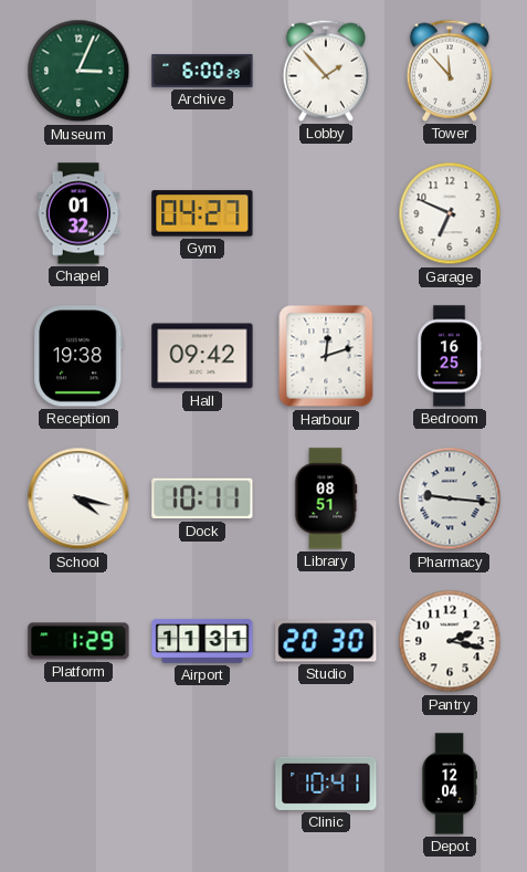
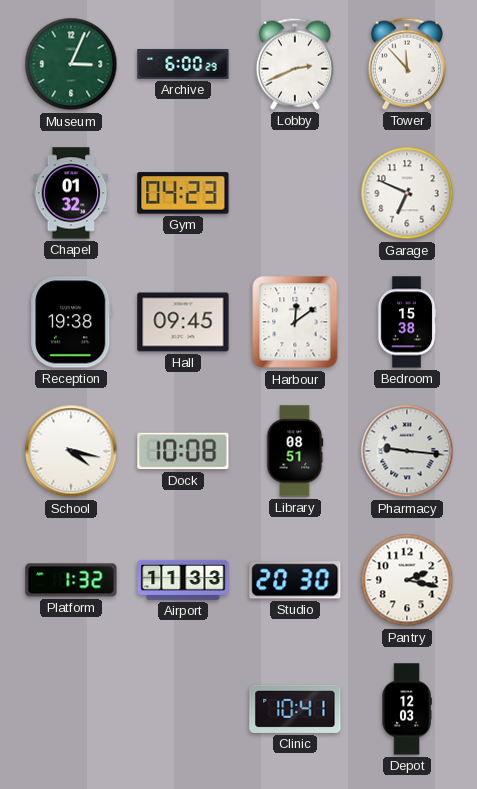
Lobby: 1:53 -> 2:41
Gym: 04:27 -> 04:23
Hall: 09:42 -> 09:45
Harbour: 12:12 -> 12:09
Bedroom: 16:25 -> 15:38
Dock: 10:11 -> 10:08
Platform: 1:29 -> 1:32
Airport: 11:31 -> 11:33
Depot: 12:04 -> 12:03
